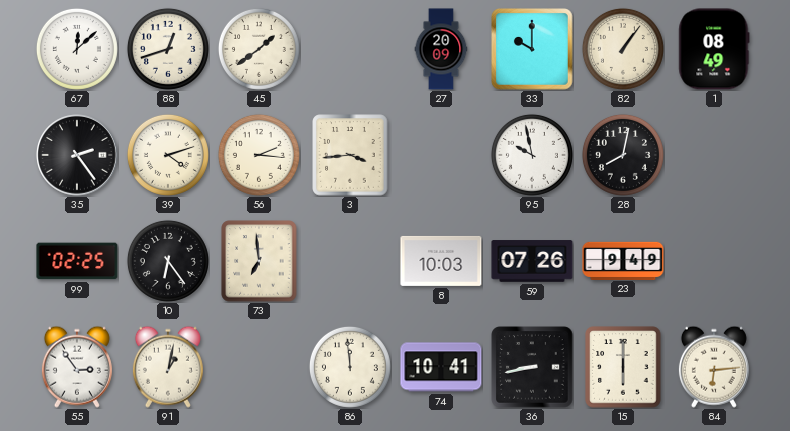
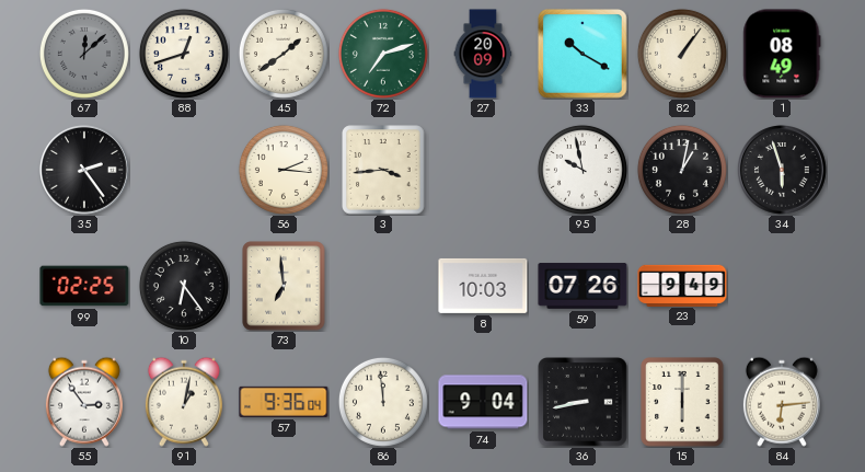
67 dial: white -> grey
72: none -> 7:12
33: 10:00 -> 10:20
39: 4:12 -> none
28: 8:02 -> 1:02
34: none -> 5:57
57: none -> 9:36
74: 10:41 -> 9:04
